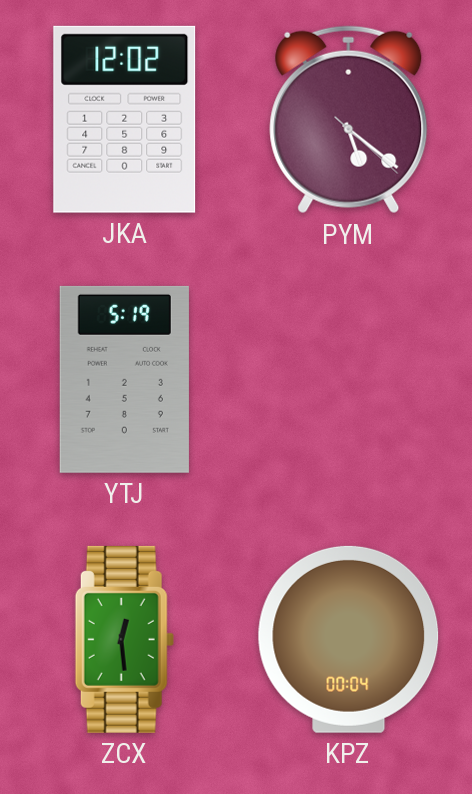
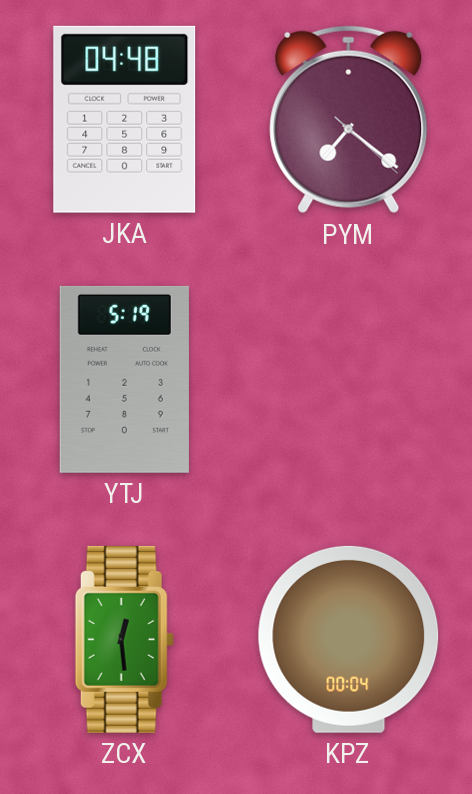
JKA: 12:02 -> 04:48
PYM: 5:21 -> 7:21
